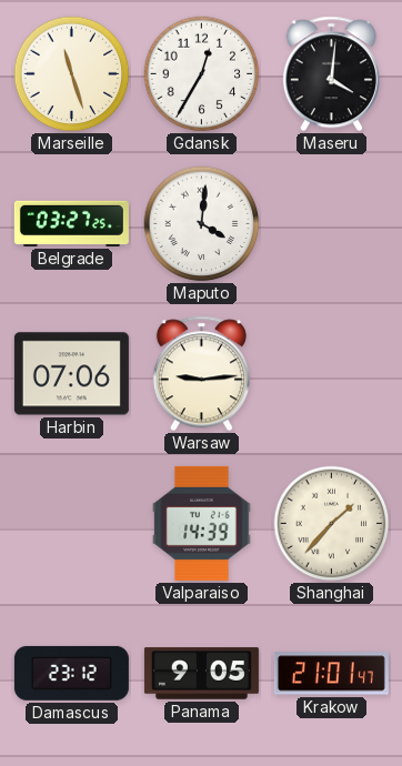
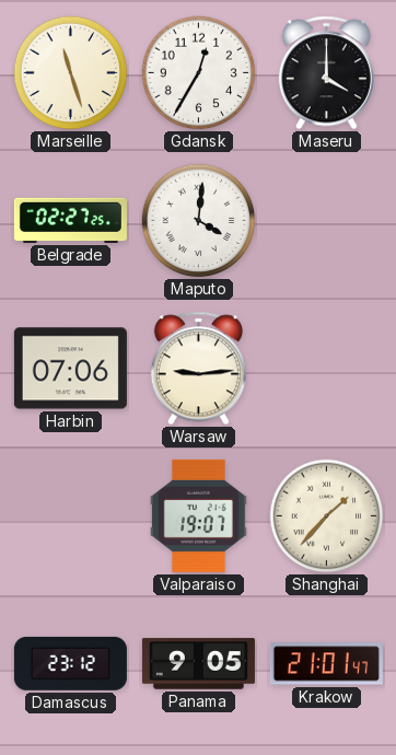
Maseru: 4:01 -> 4:00
Belgrade: 03:27 -> 02:27
Valparaiso: 14:39 -> 19:07
